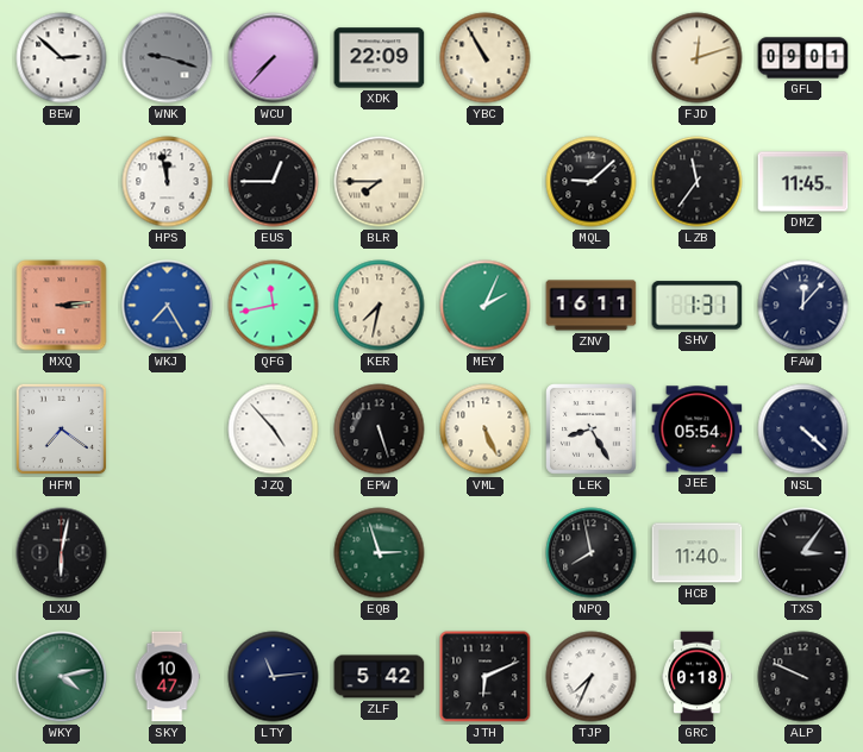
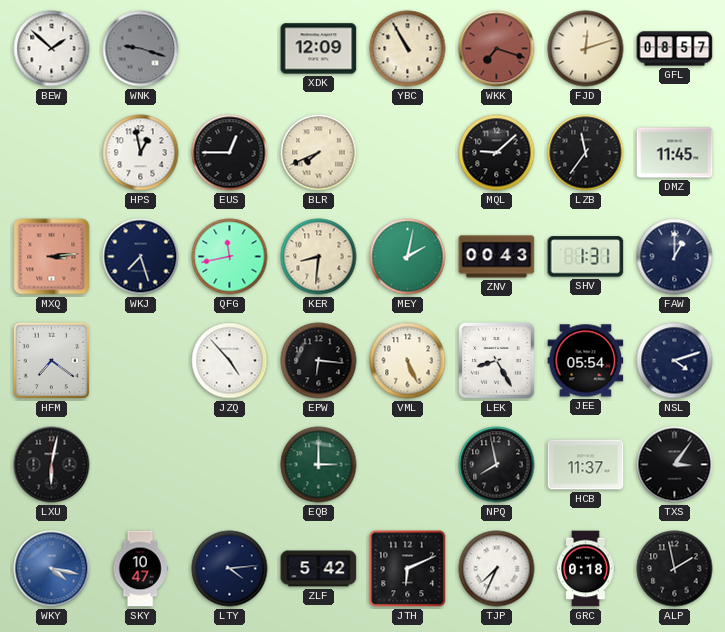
BEW: 2:52 -> 1:52
WCU: 7:37 -> none
XDK: 22:09 -> 12:09
WKK: none -> 7:18
GFL: 09:01 -> 08:57
HPS: 11:58 -> 12:58
BLR: 7:45 -> 7:41
WKJ: 7:25 -> 7:27
WKJ dial: blue -> navy
KER: 7:32 -> 8:31
MEY: 2:04 -> 2:02
ZNV: 16:11 -> 00:43
FAW: 12:07 -> 1:00
EPW: 5:27 -> 6:16
NSL: 4:22 -> 4:12
EQB: 2:57 -> 3:00
HCB: 11:40 -> 11:37
WKY: 4:13 -> 4:17
WKY dial: green -> blue
LTY: 11:14 -> 4:14
ALP: 9:49 -> 1:58
